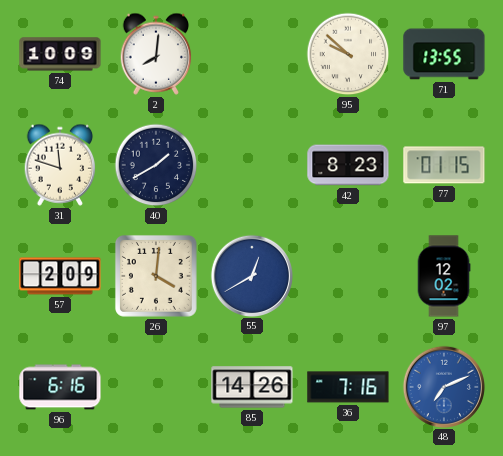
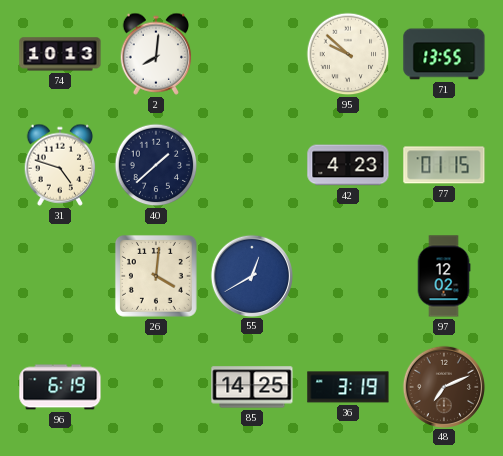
74: 10:09 -> 10:13
31: 11:48 -> 4:48
40: 1:40 -> 1:38
42: 8:23 -> 4:23
57: 2:09 -> none
96: 6:16 -> 6:19
85: 14:26 -> 14:25
36: 7:16 -> 3:19
48 dial: blue -> brown
